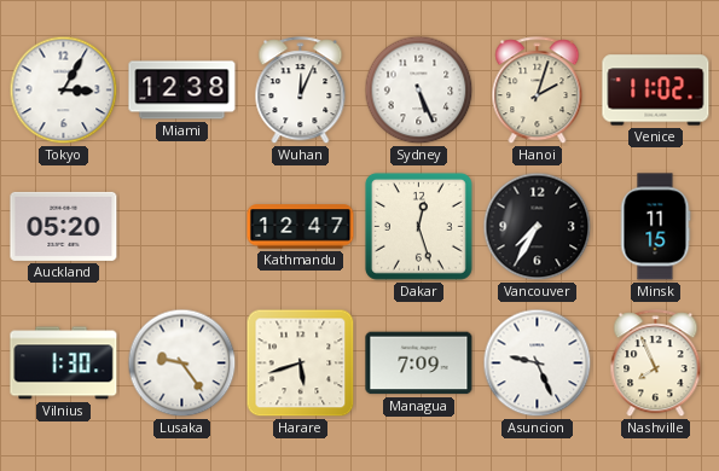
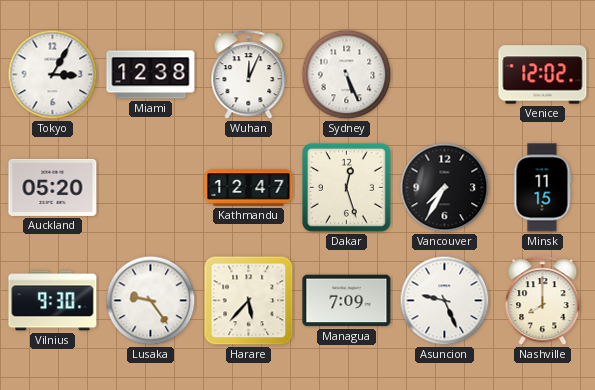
Hanoi: 2:03 -> none
Venice: 11:02 -> 12:02
Vilnius: 1:30 -> 9:30
Harare: 5:42 -> 5:37
Nashville: 7:56 -> 8:00
